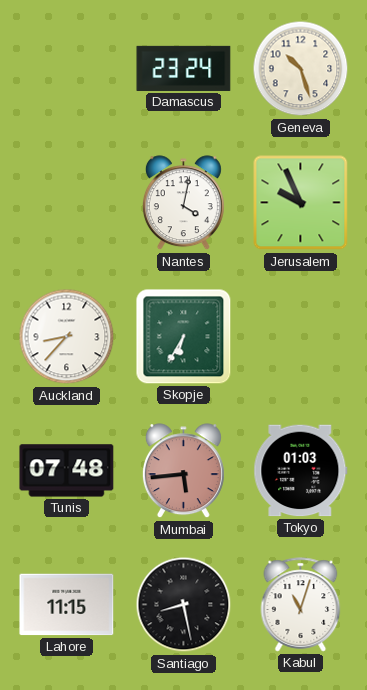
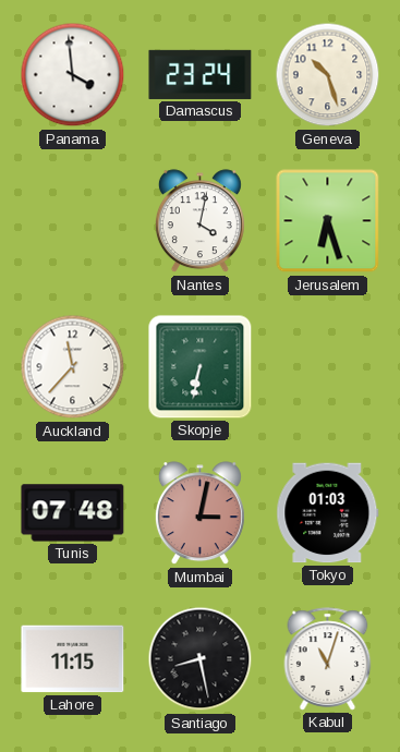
Panama: none -> 3:59
Jerusalem: 9:56 -> 6:27
Auckland: 8:37 -> 11:37
Skopje: 6:35 -> 6:32
Mumbai: 5:44 -> 3:02
